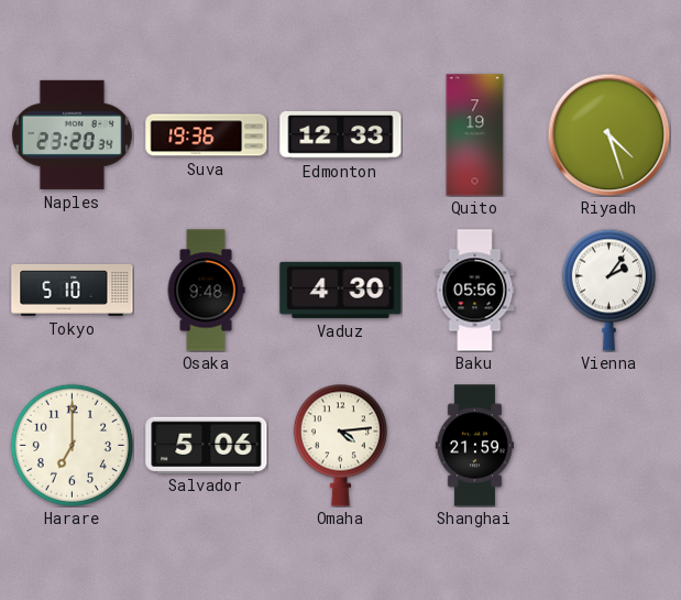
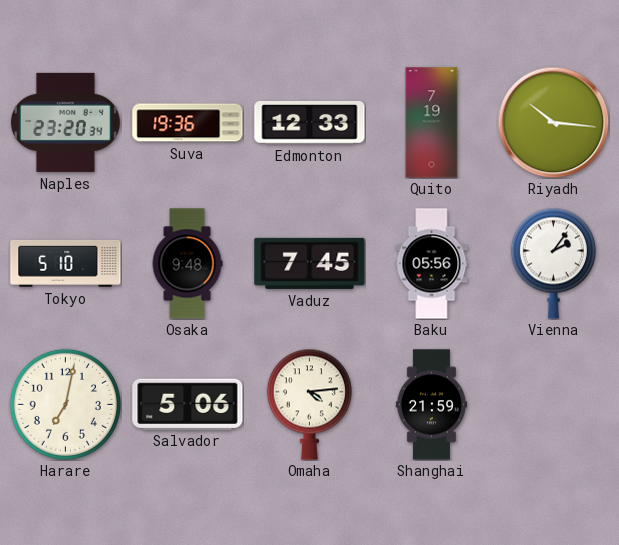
Riyadh: 4:27 -> 10:16
Vaduz: 4:30 -> 7:45
Harare: 7:00 -> 7:02
